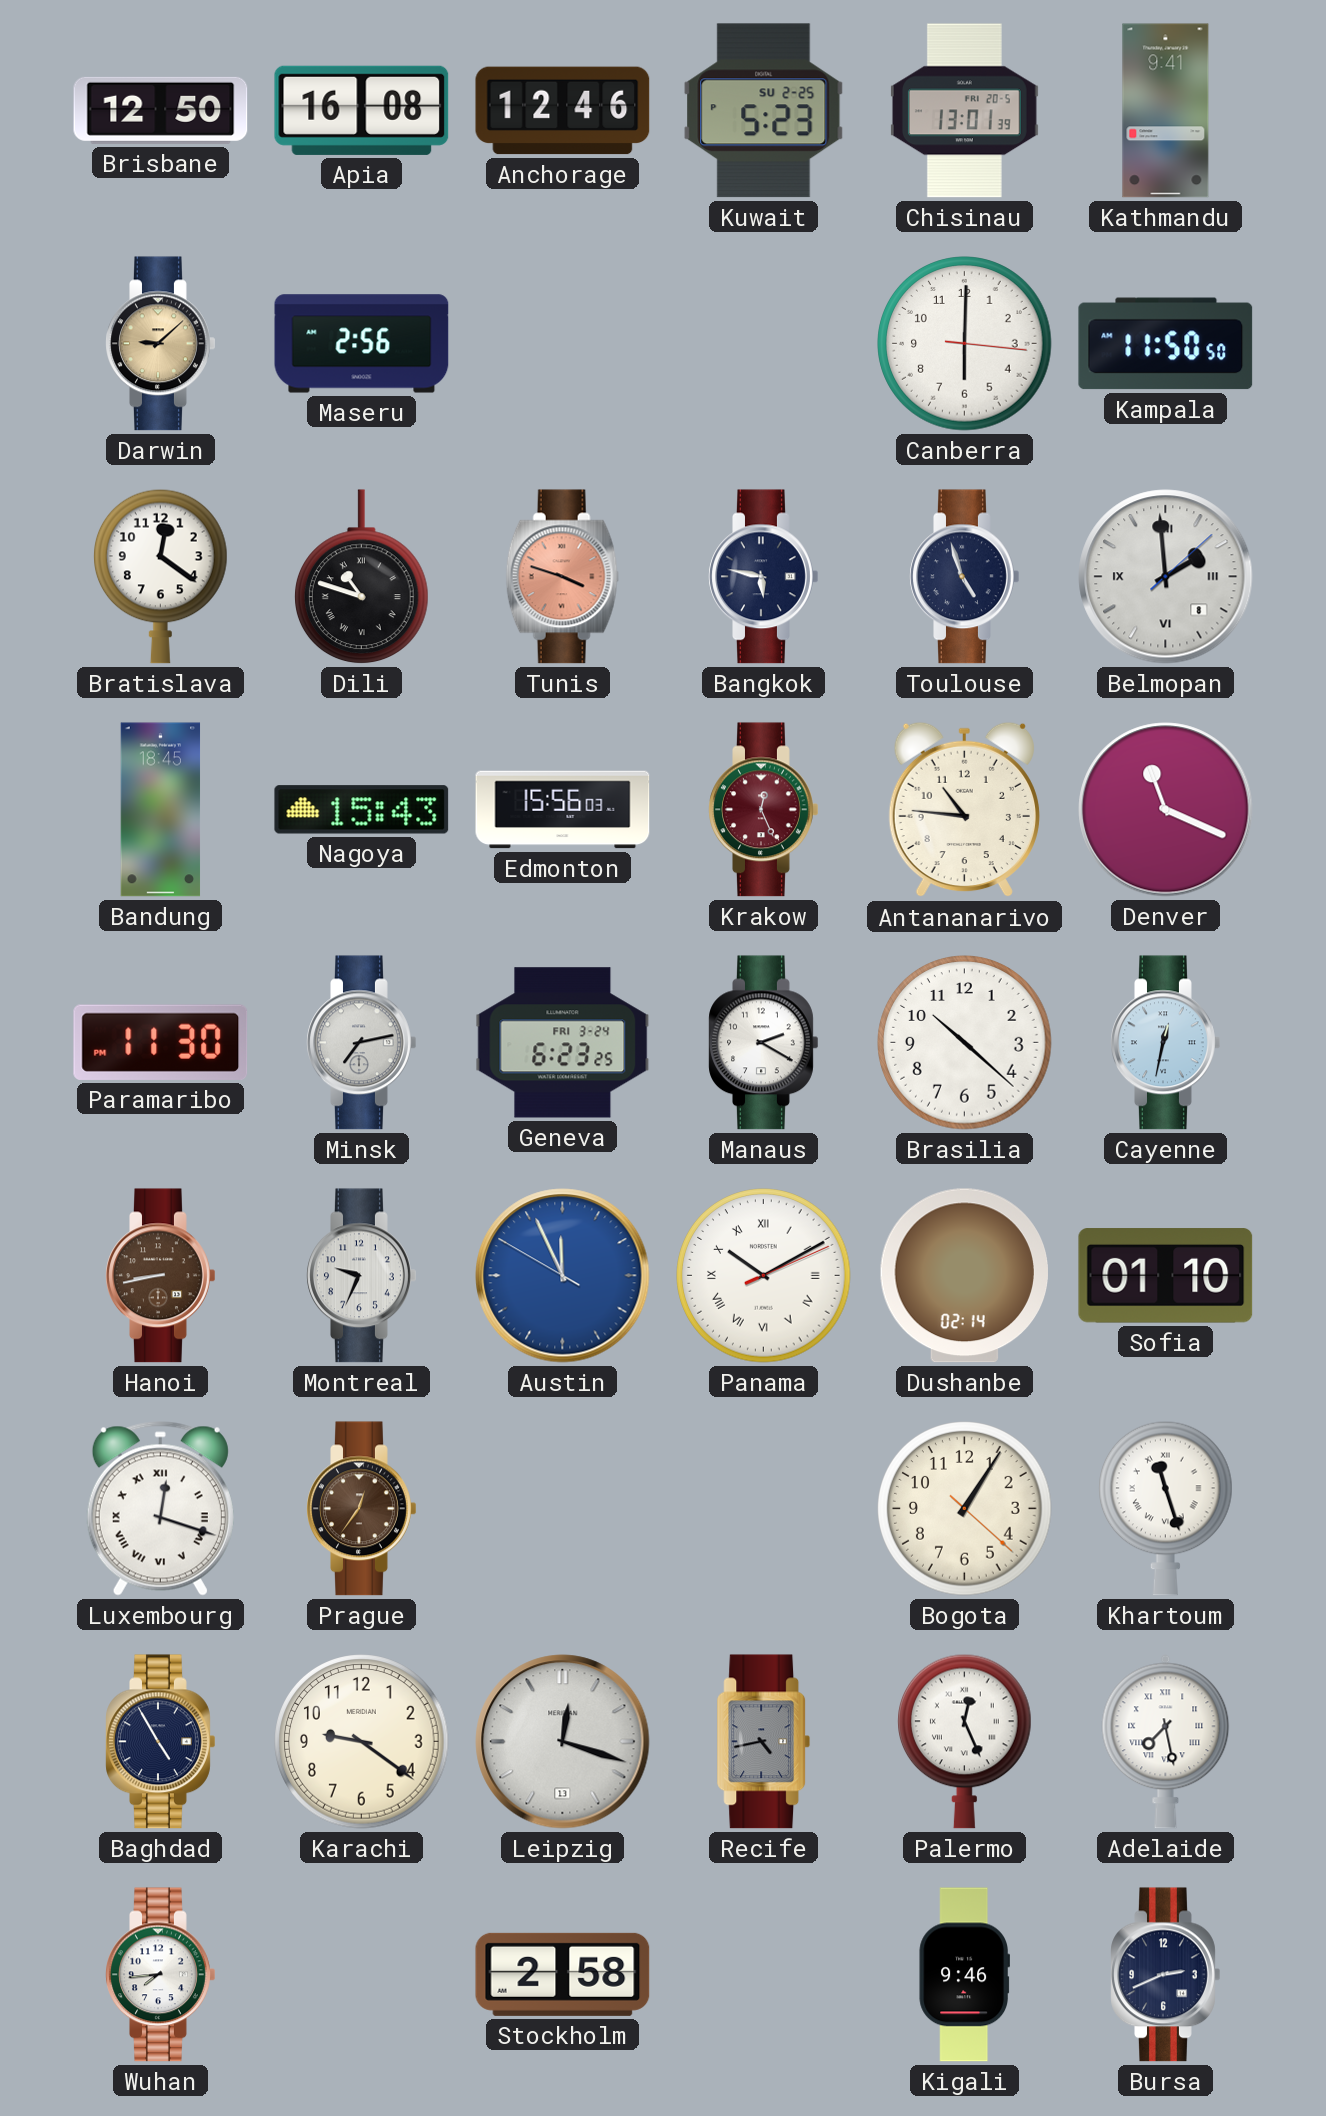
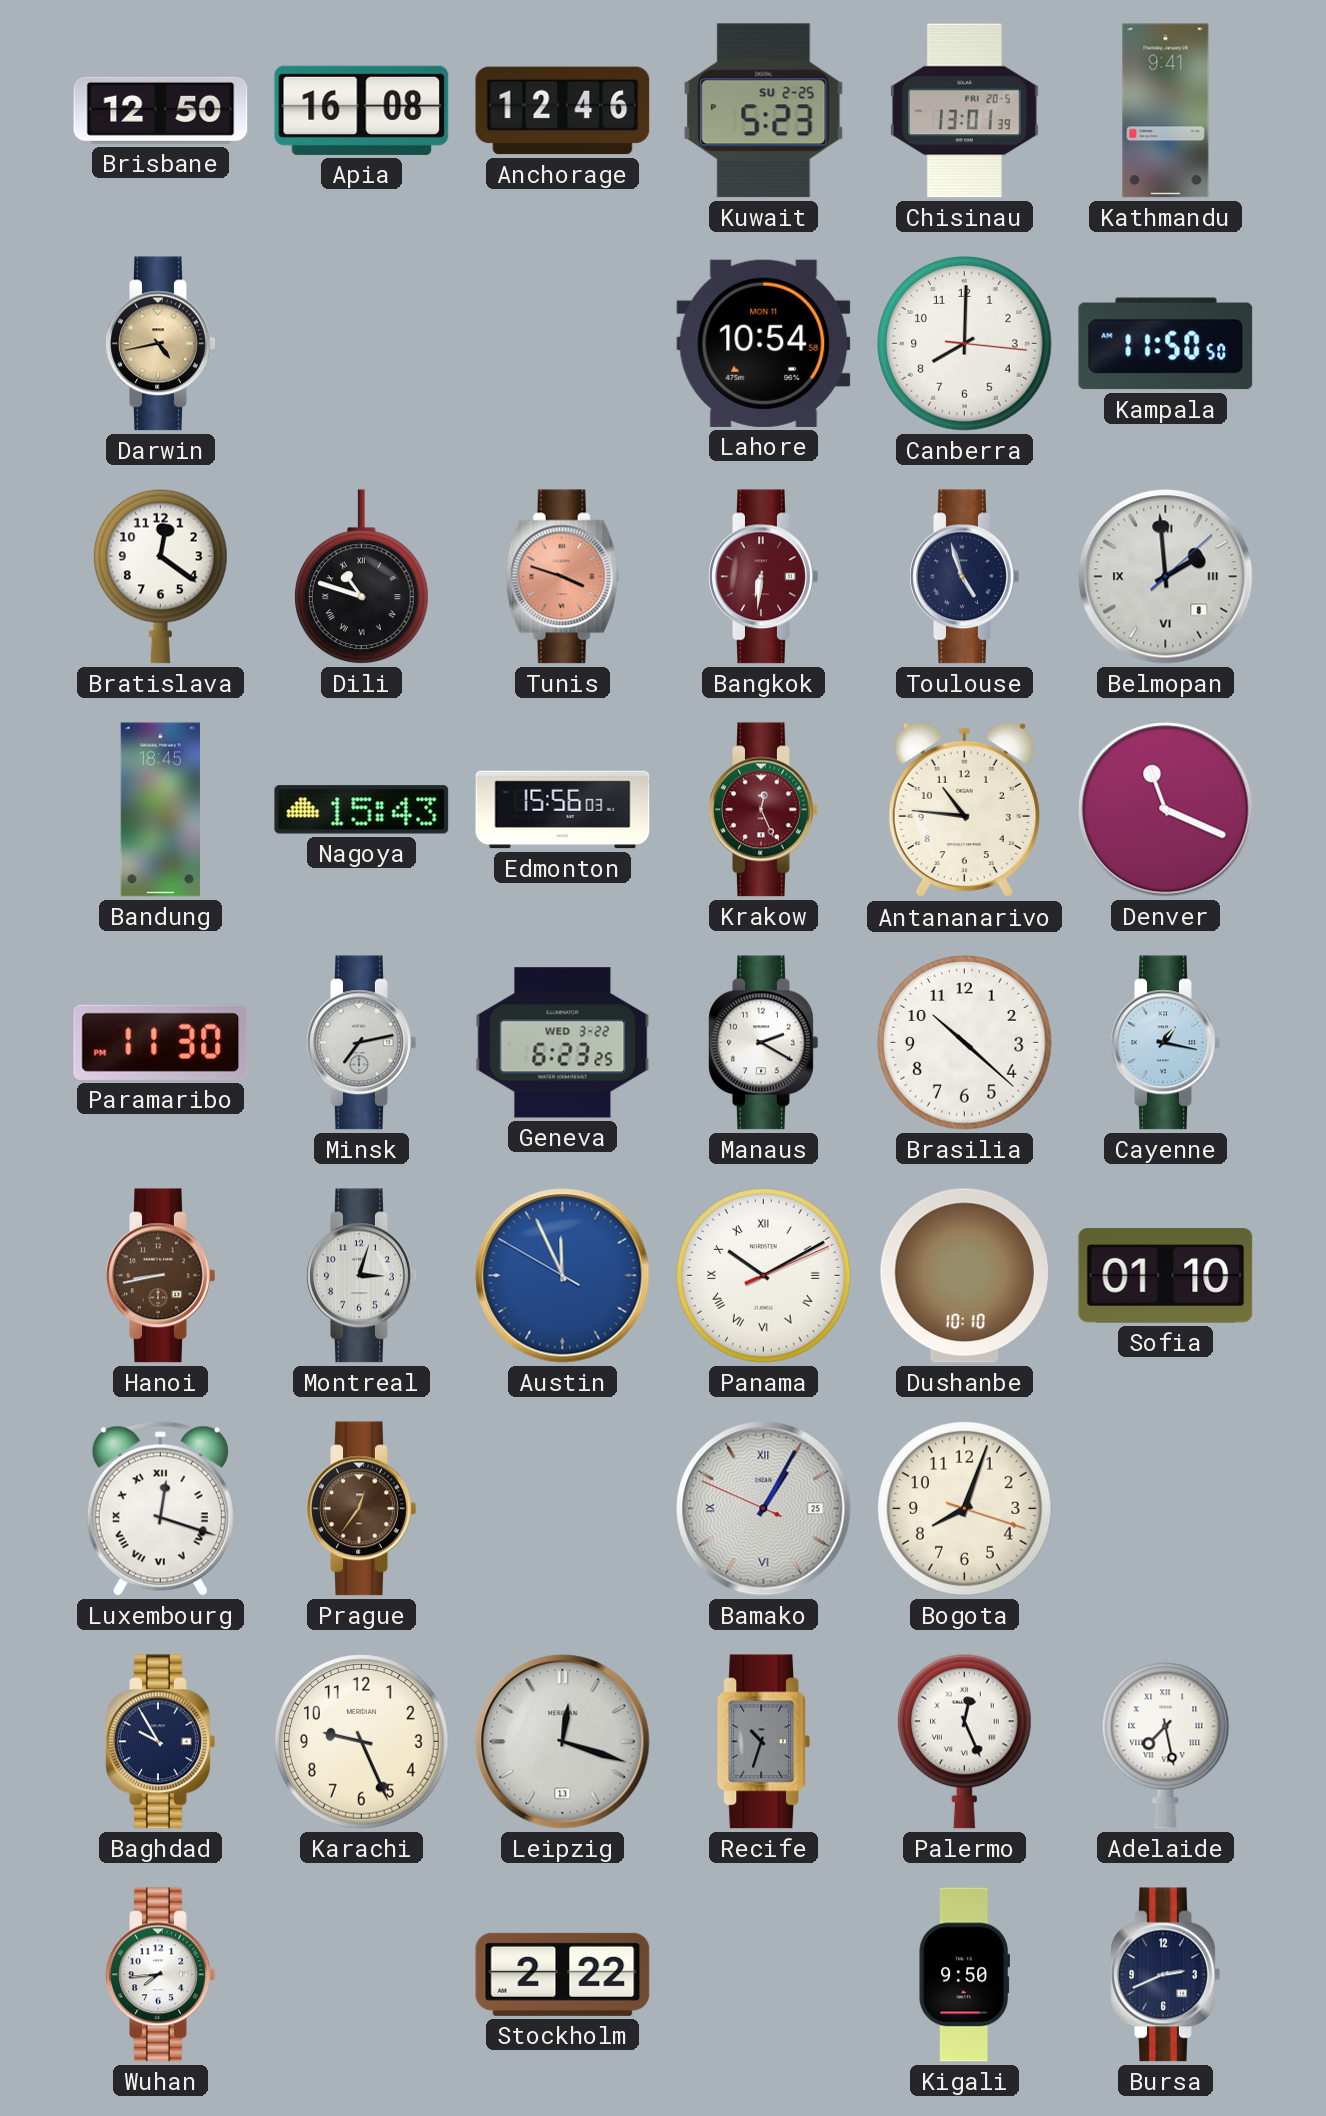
Darwin: 9:08 -> 4:43
Maseru: 2:56 -> none
Lahore: none -> 10:54
Canberra: 6:00 -> 8:00
Bangkok: 5:47 -> 6:31
Bangkok dial: navy -> burgundy
Geneva date: FRI 3-24 -> WED 3-22
Cayenne: 12:32 -> 1:17
Montreal: 9:34 -> 3:03
Dushanbe: 02:14 -> 10:10
Bamako: none -> 1:04
Bogota: 1:05 -> 8:03
Khartoum: 11:27 -> none
Baghdad: 4:55 -> 9:55
Karachi: 9:21 -> 9:26
Recife: 4:43 -> 10:33
Stockholm: 2:58 -> 2:22
Kigali: 9:46 -> 9:50
